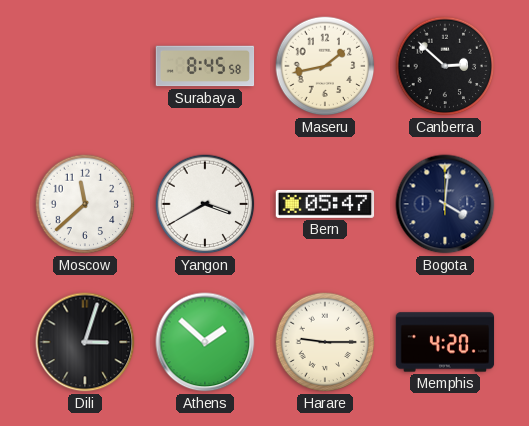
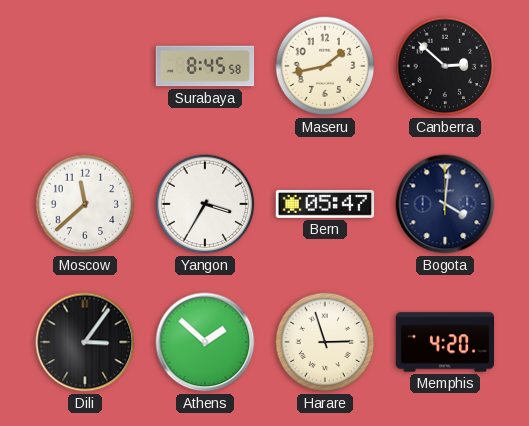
Yangon: 3:40 -> 3:35
Dili: 3:03 -> 3:06
Harare: 9:15 -> 2:57
